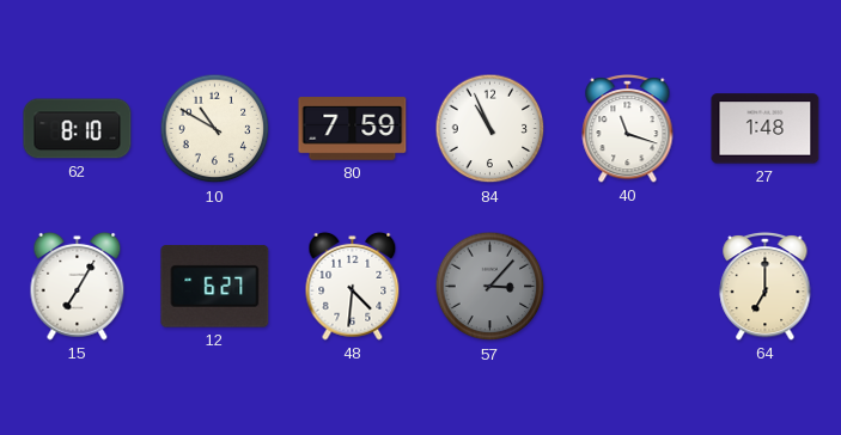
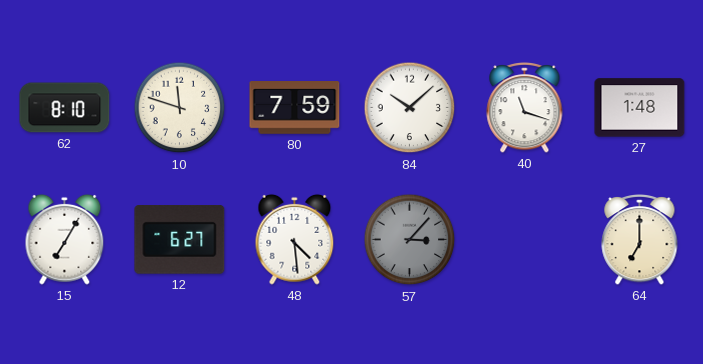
10: 10:50 -> 11:48
84: 10:56 -> 10:08
48: 4:31 -> 4:29
